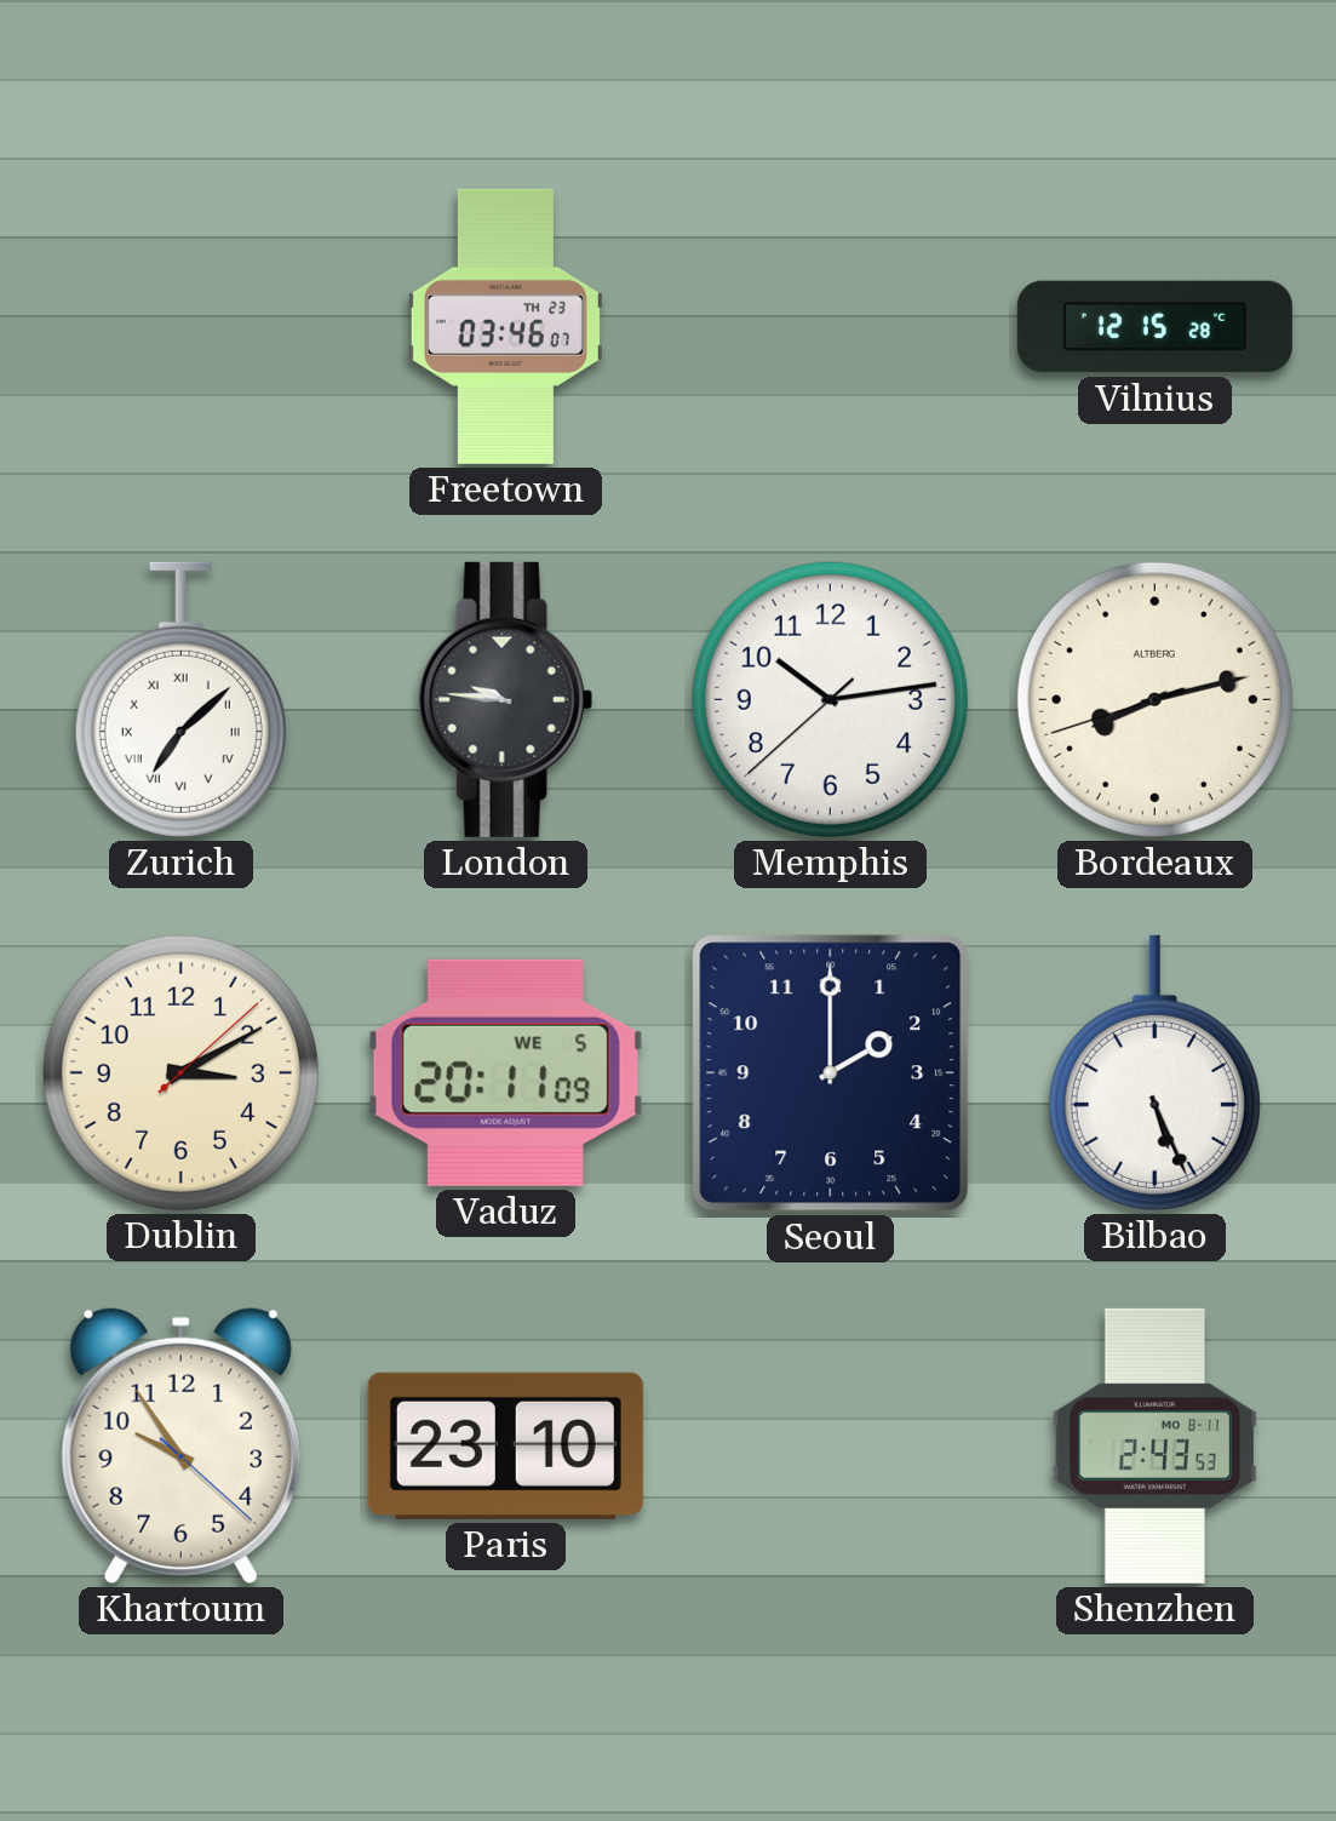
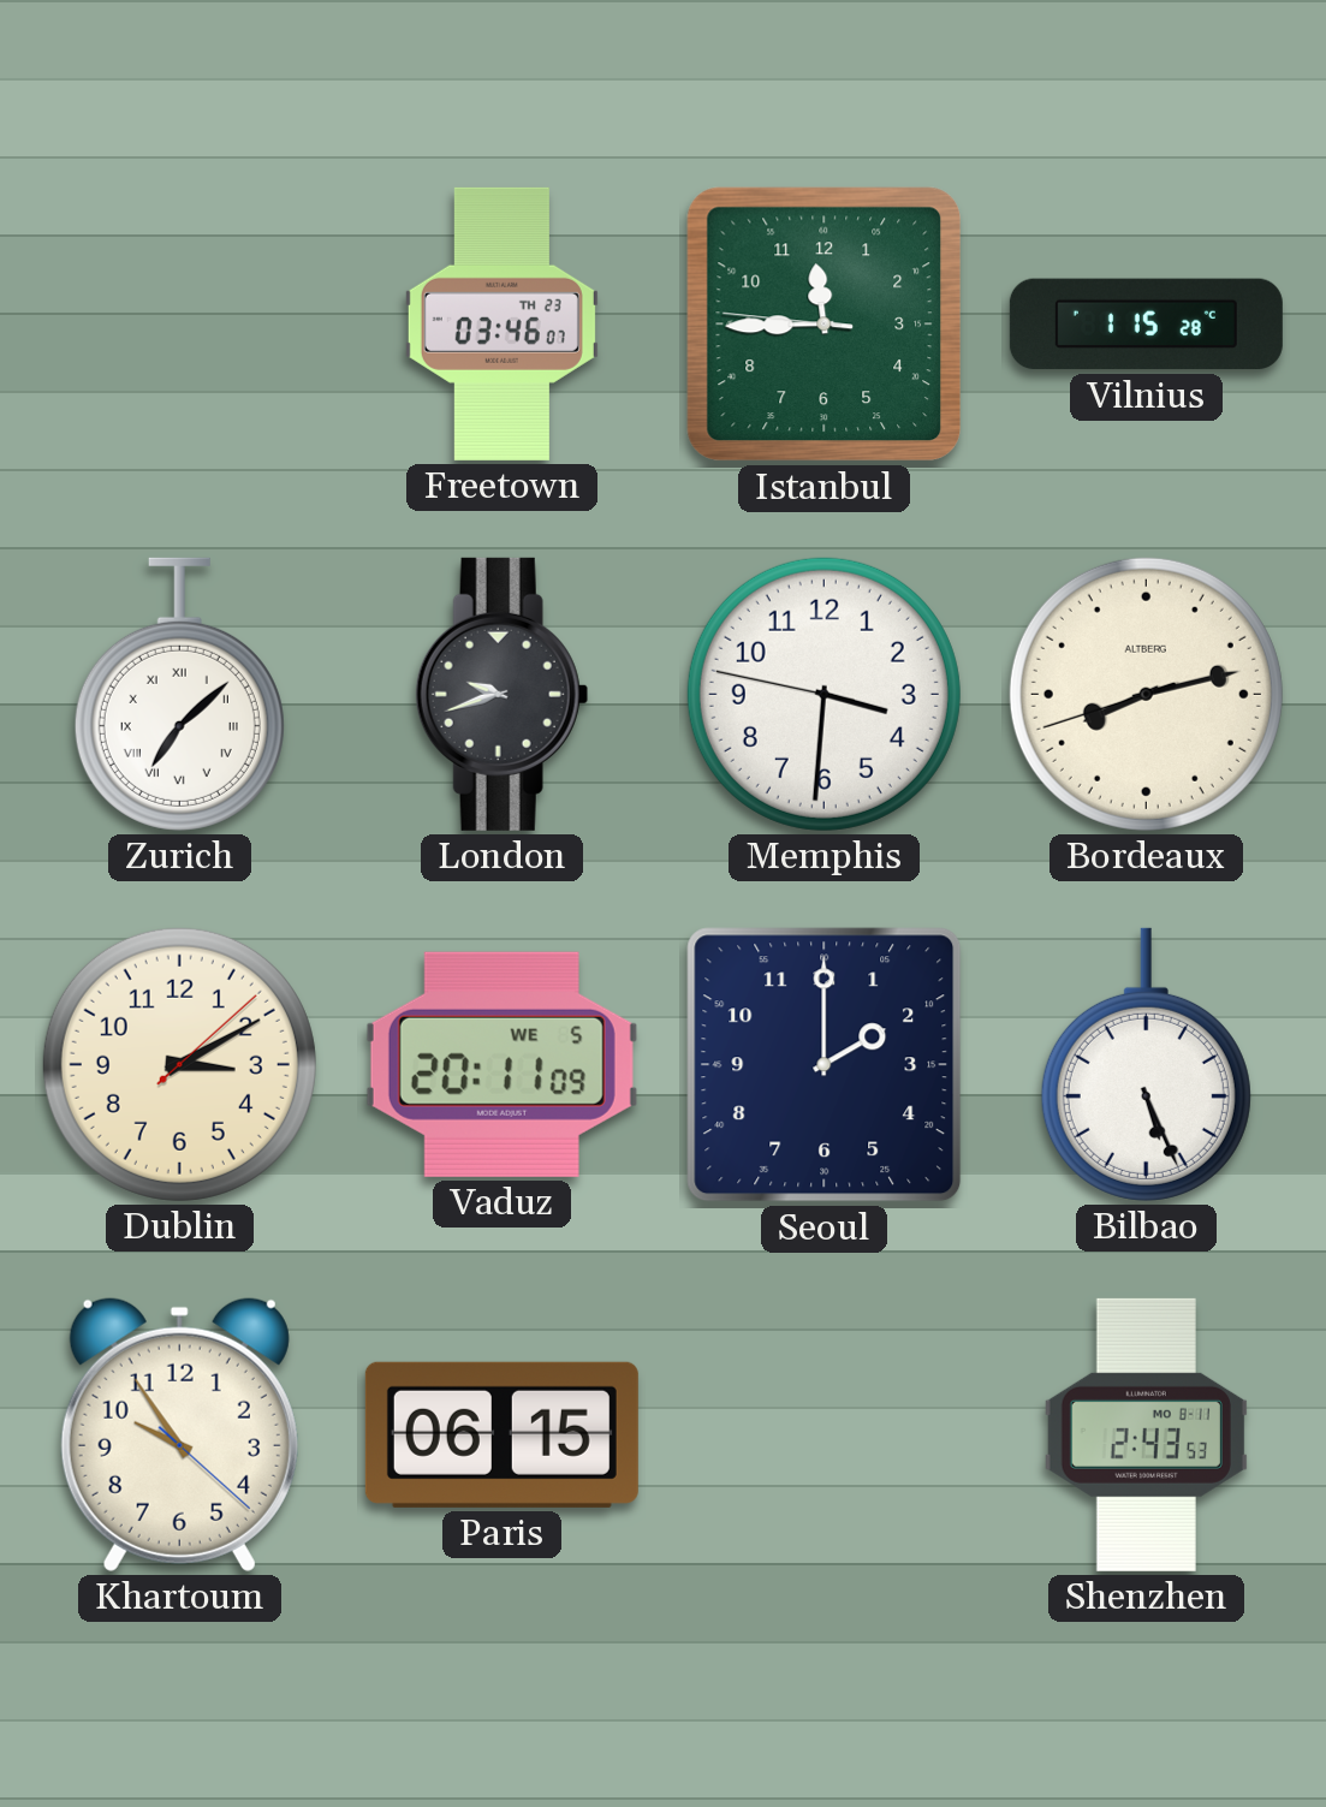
Istanbul: none -> 11:44
Vilnius: 12:15 -> 1:15
London: 9:46 -> 9:42
Memphis: 10:13 -> 3:30
Paris: 23:10 -> 06:15
